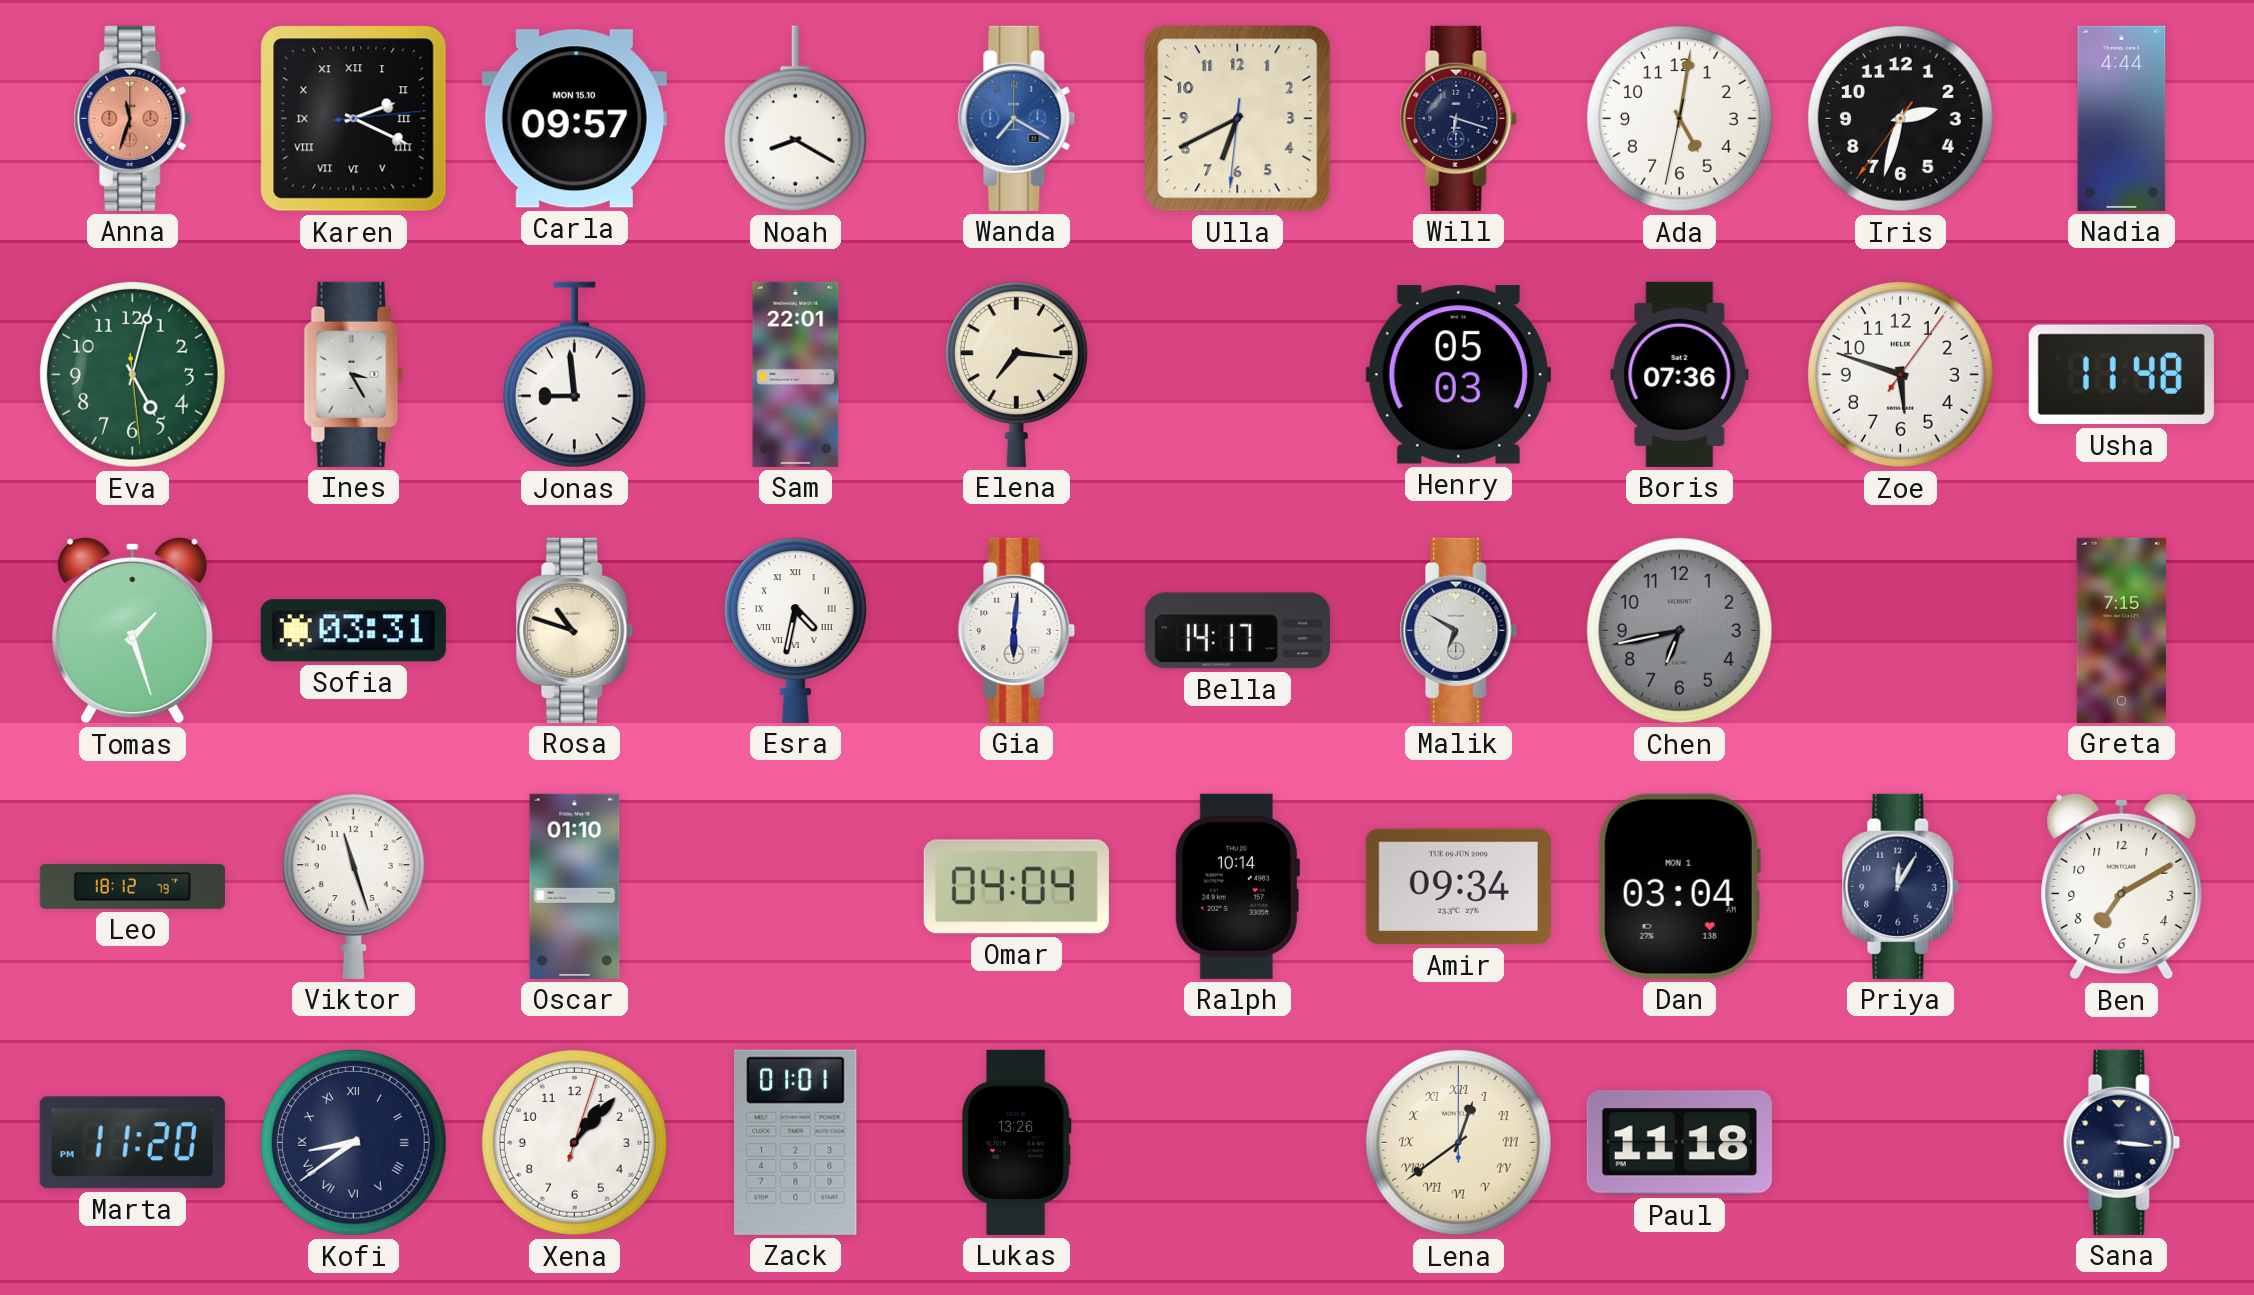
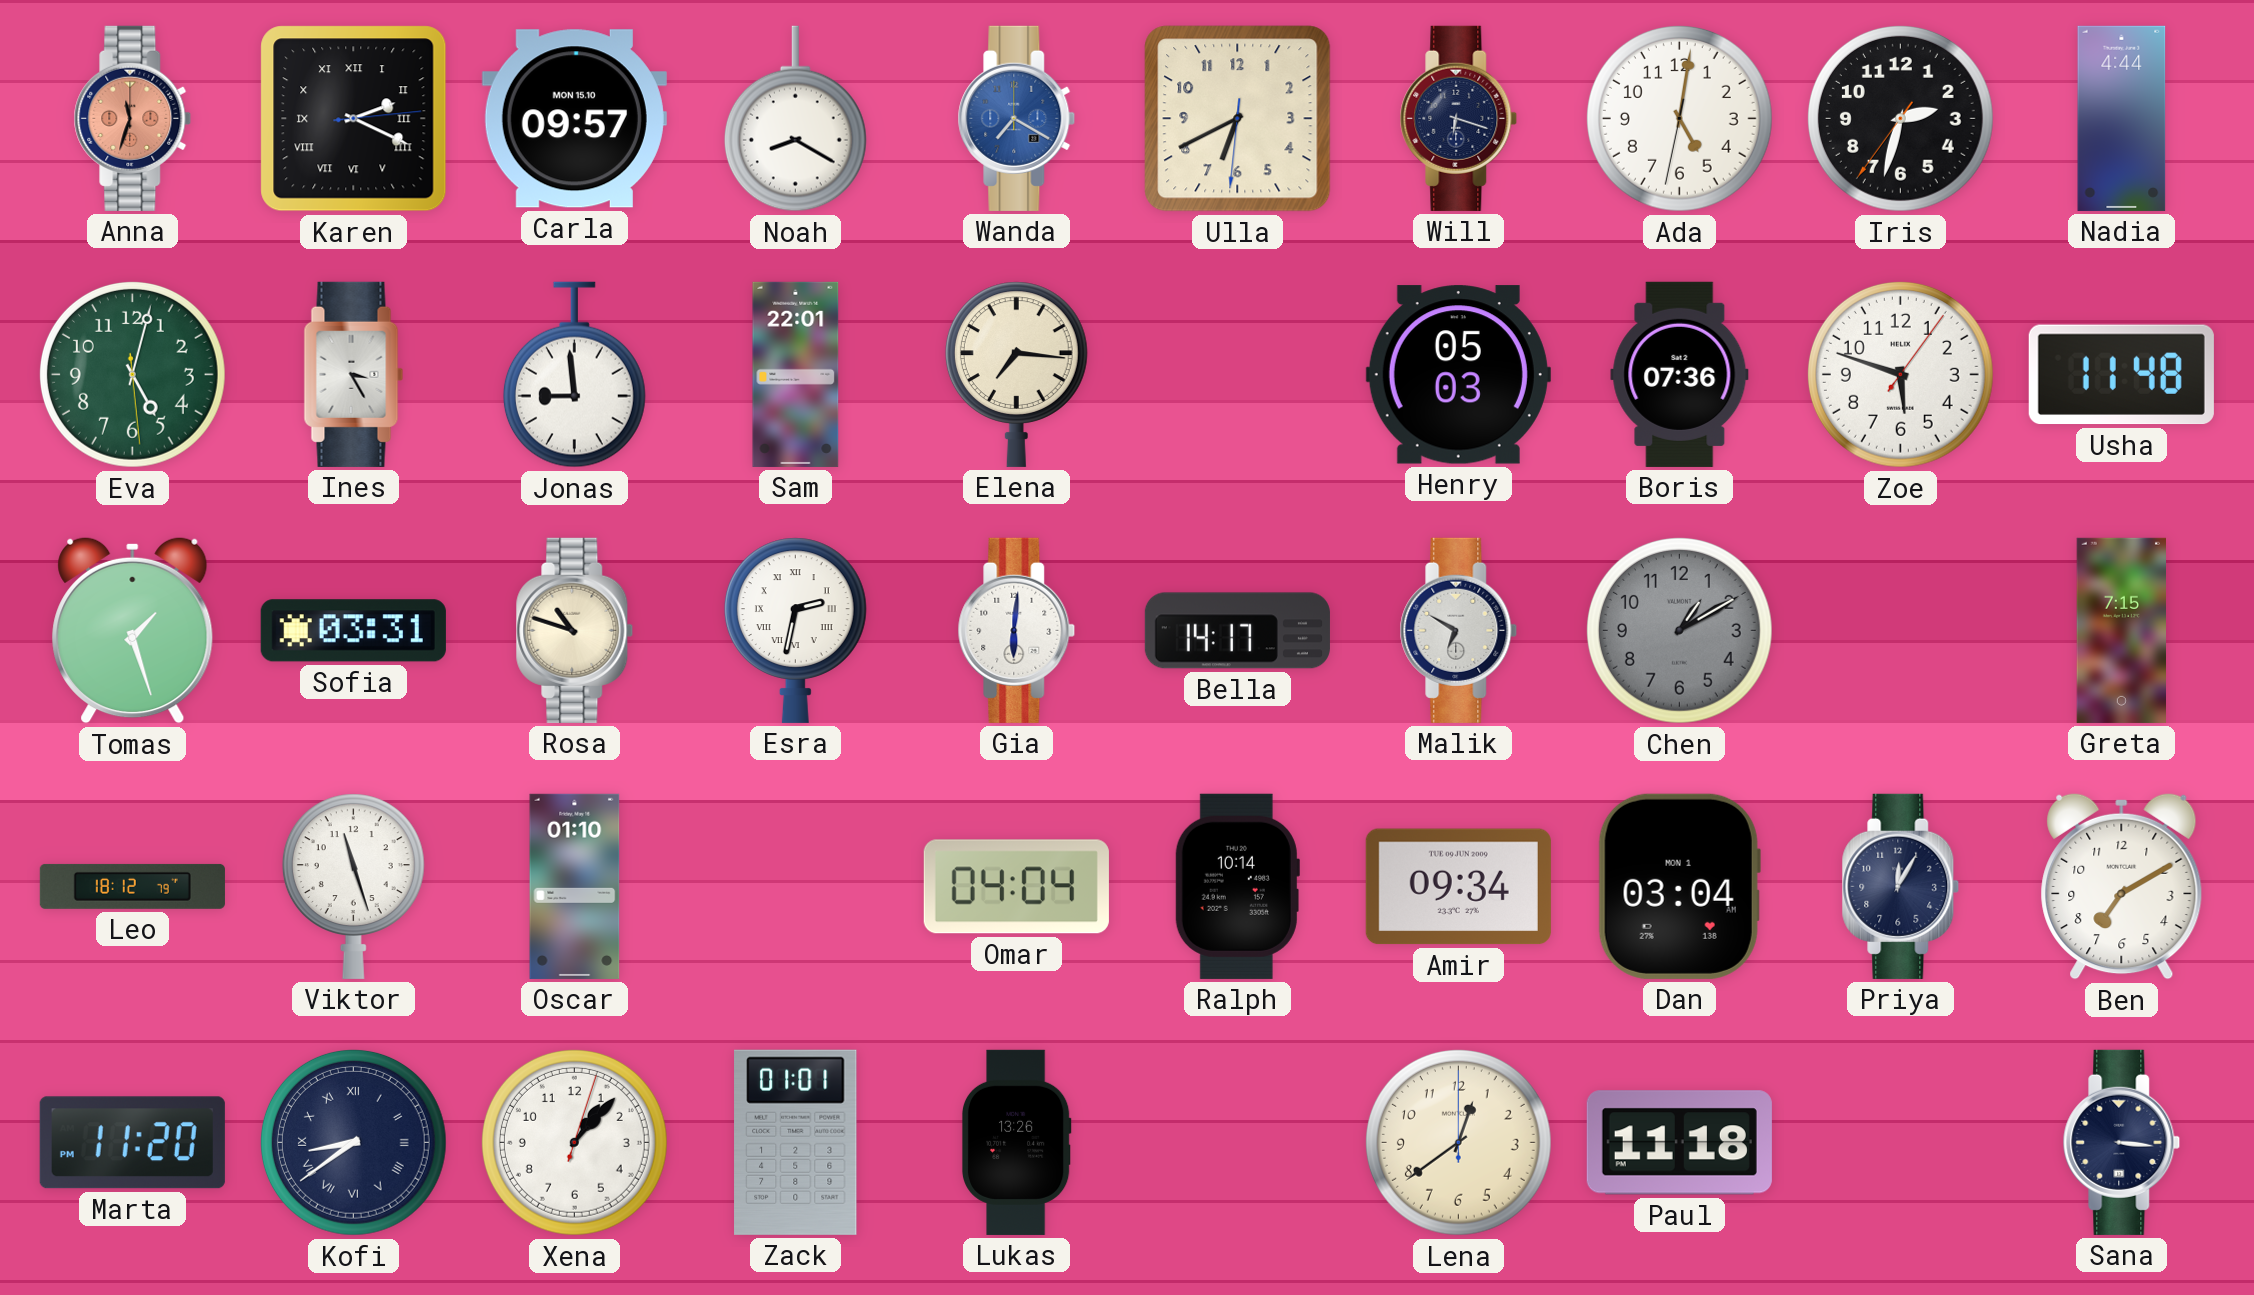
Esra: 4:32 -> 2:32
Chen: 6:43 -> 1:10
Lena numerals: Roman -> Arabic
